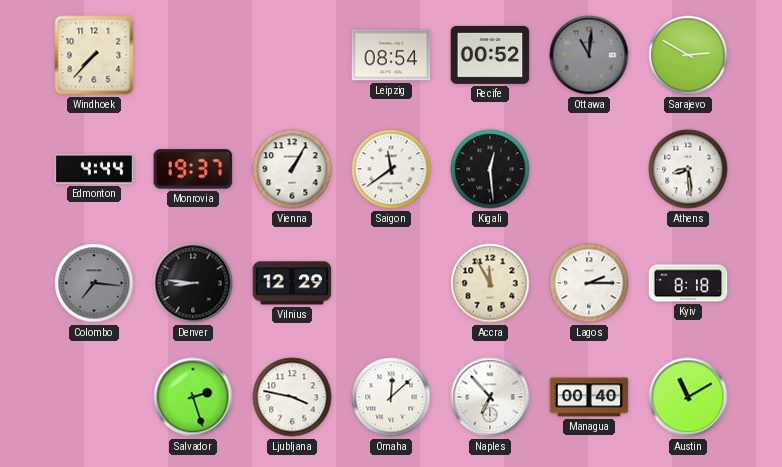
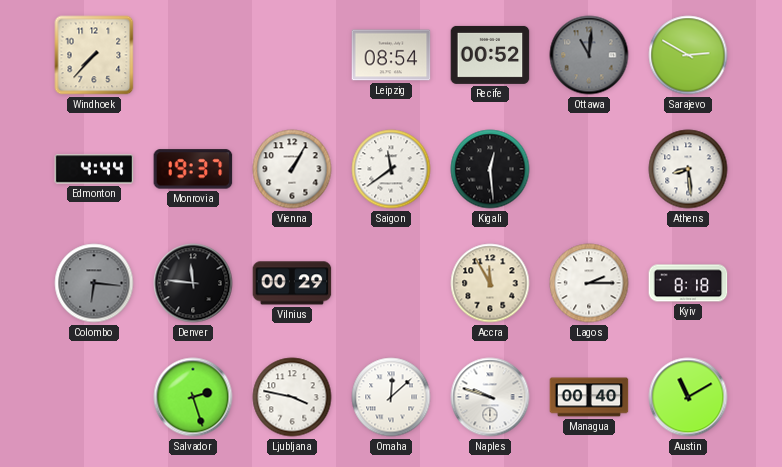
Colombo: 7:16 -> 6:16
Denver: 8:46 -> 11:46
Vilnius: 12:29 -> 00:29
Naples: 6:53 -> 9:48
